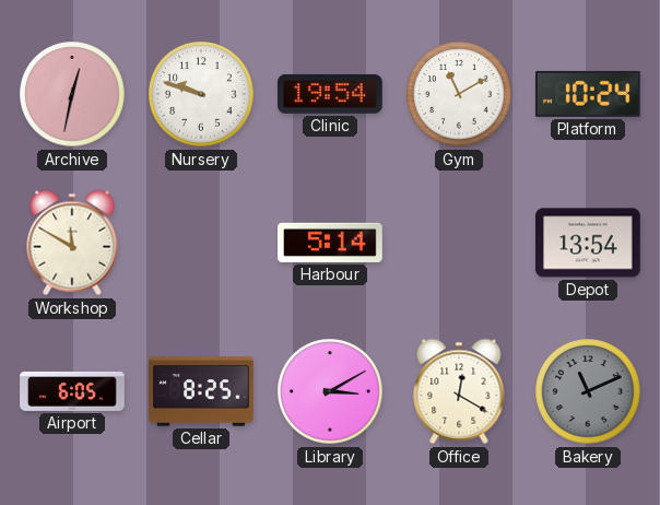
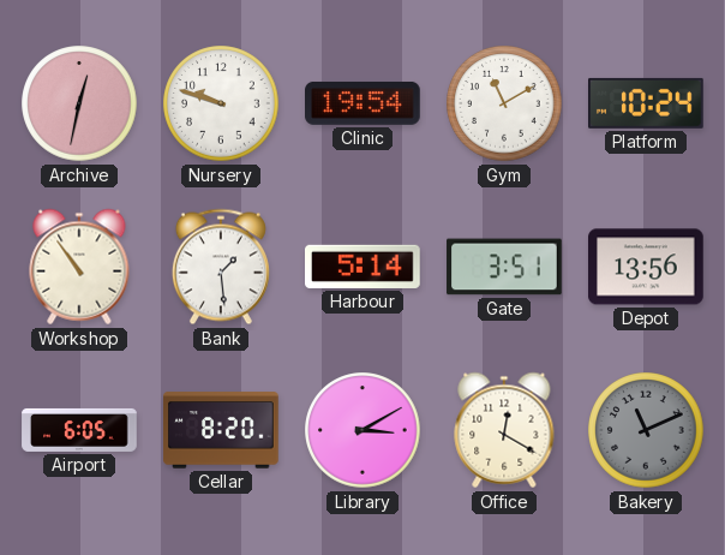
Workshop: 11:50 -> 10:54
Bank: none -> 1:29
Gate: none -> 3:51
Depot: 13:54 -> 13:56
Cellar: 8:25 -> 8:20
